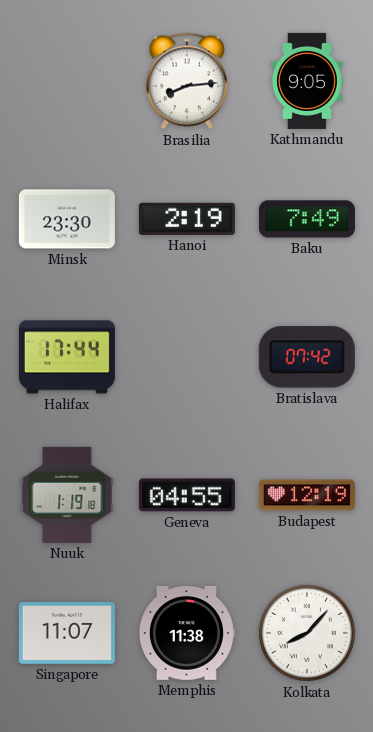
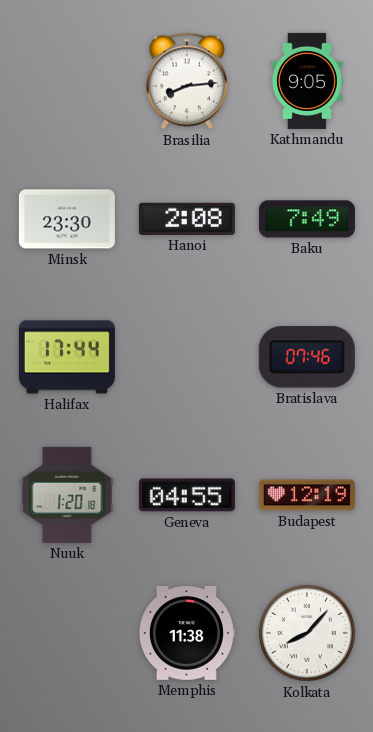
Hanoi: 2:19 -> 2:08
Bratislava: 07:42 -> 07:46
Nuuk: 1:19 -> 1:20
Singapore: 11:07 -> none
